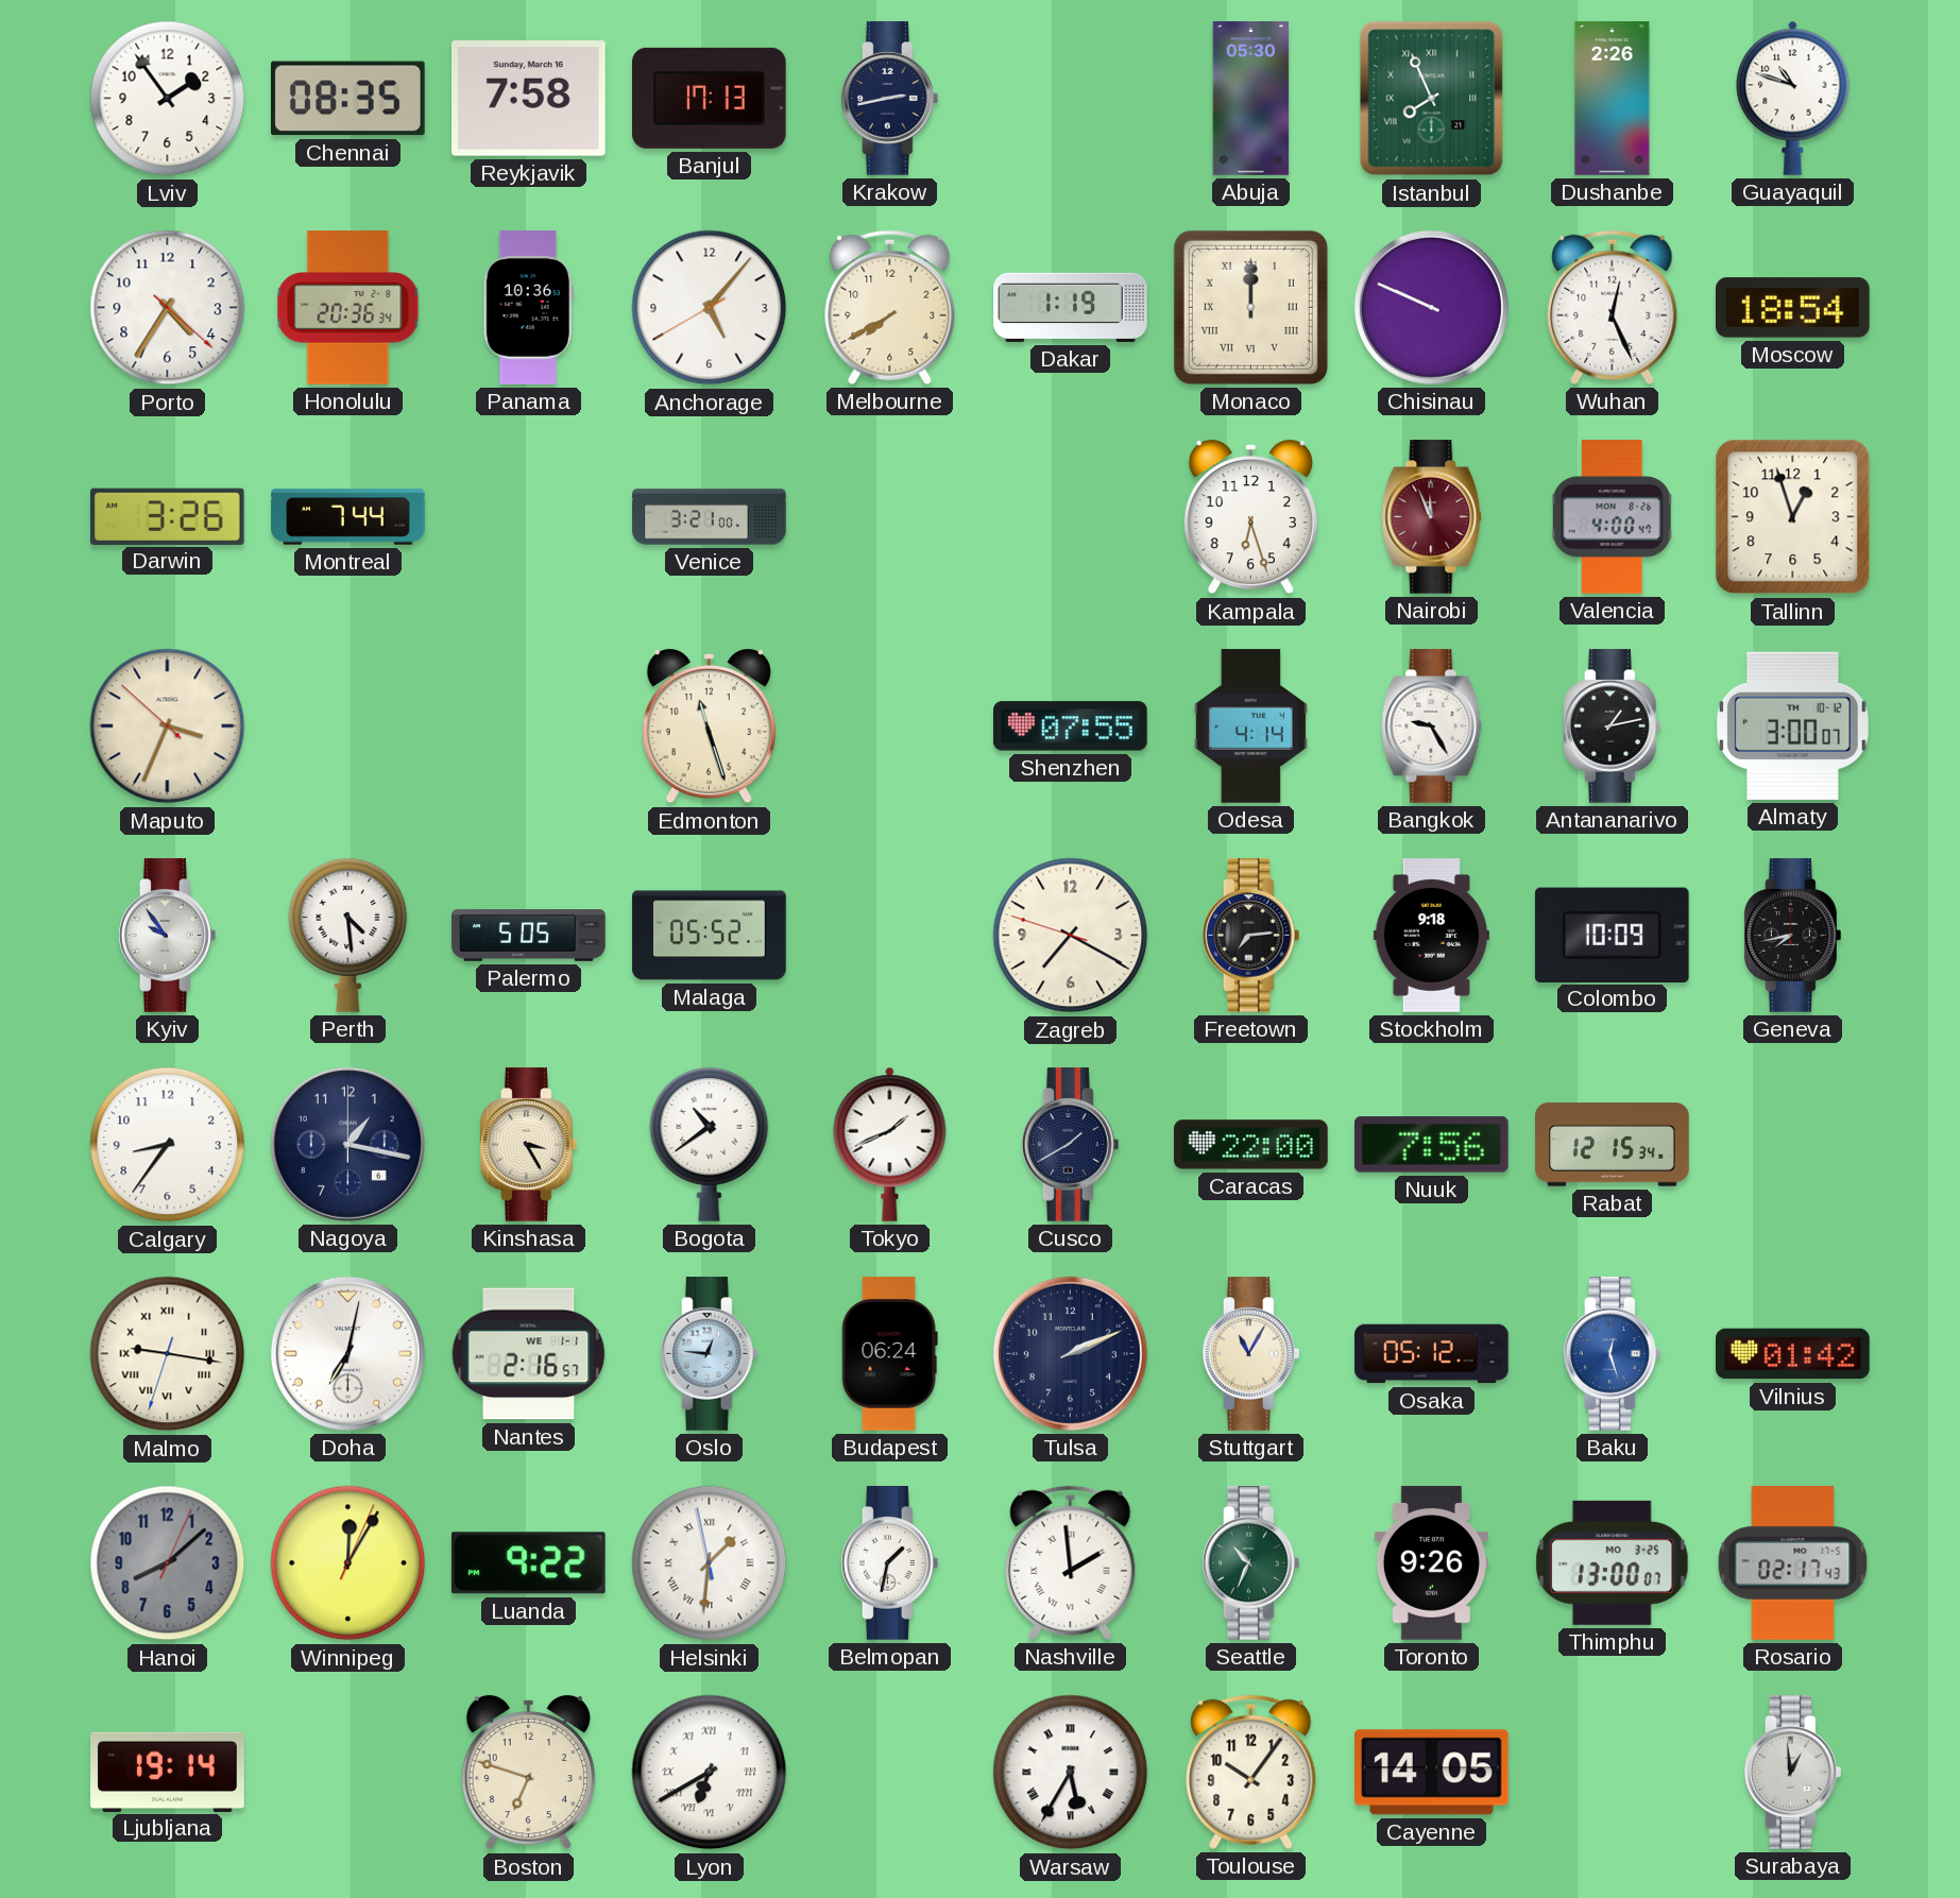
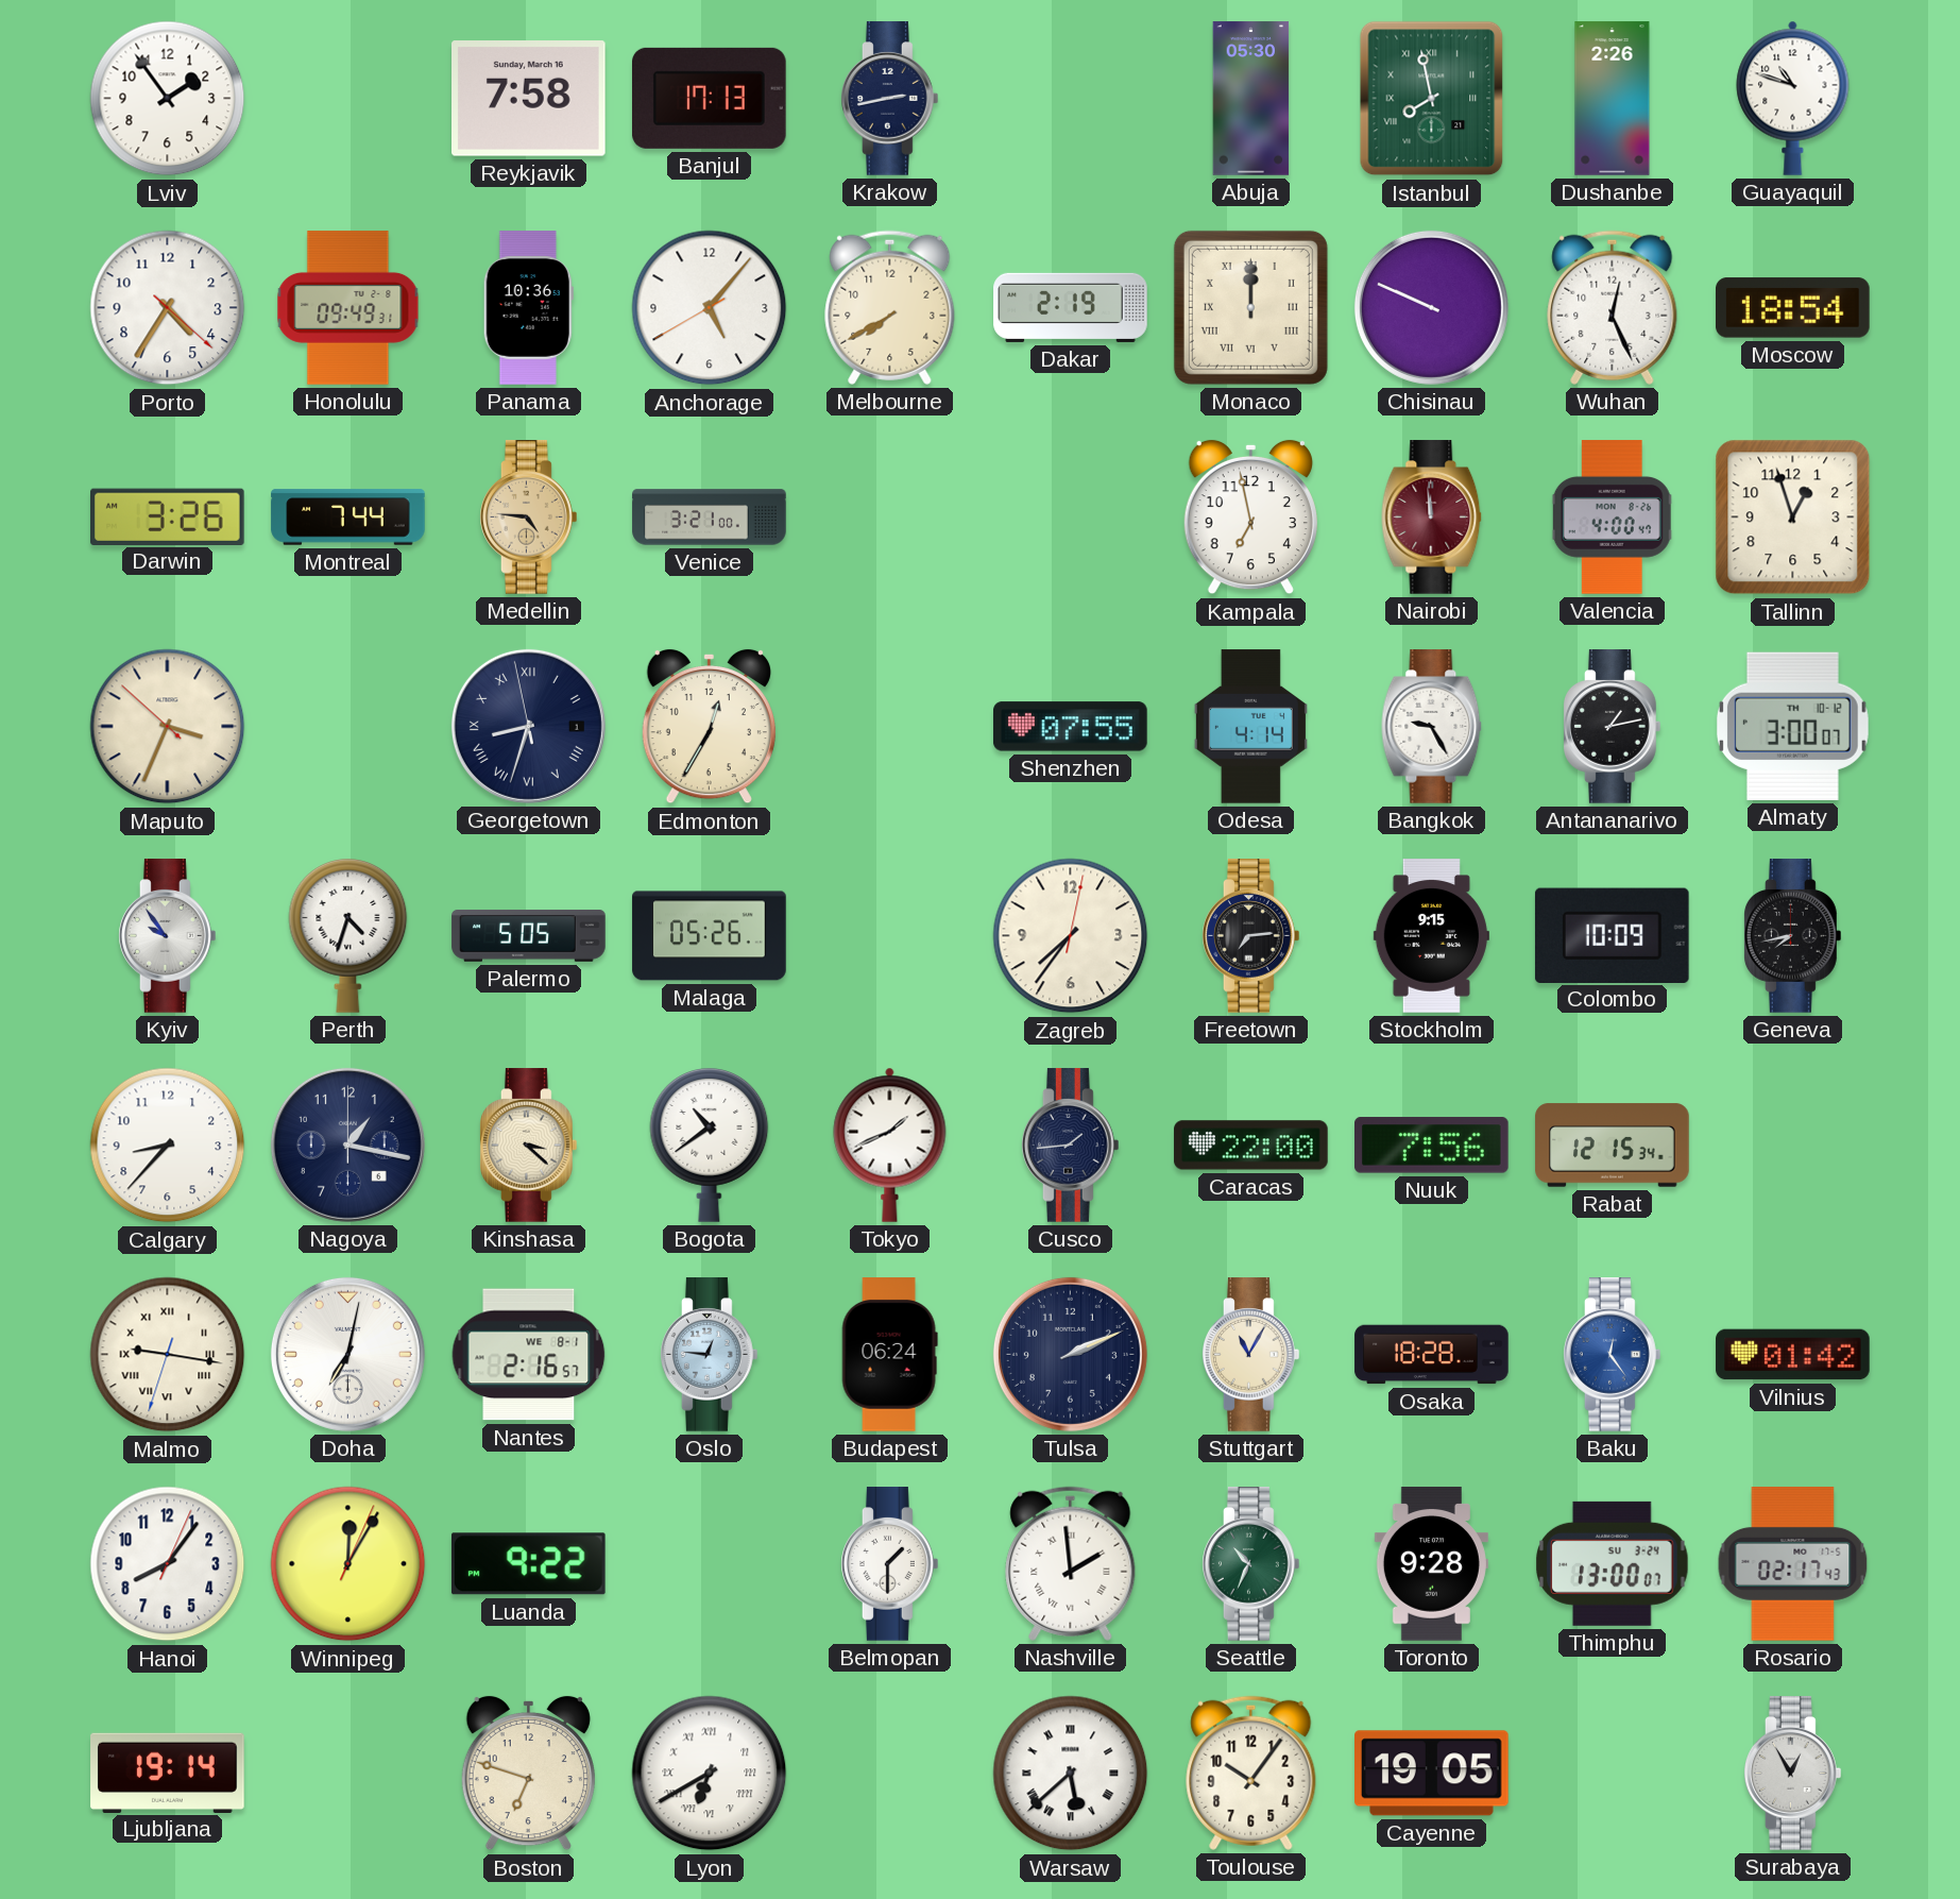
Chennai: 08:35 -> none
Istanbul: 7:56 -> 7:58
Honolulu: 20:36 -> 09:49
Dakar: 1:19 -> 2:19
Medellin: none -> 4:46
Kampala: 6:27 -> 6:58
Nairobi: 11:56 -> 11:59
Georgetown: none -> 8:32
Edmonton: 11:27 -> 12:35
Perth: 4:29 -> 4:33
Malaga: 05:52 -> 05:26
Zagreb: 7:19 -> 7:36
Stockholm: 9:18 -> 9:15
Calgary: 8:36 -> 8:37
Kinshasa: 3:25 -> 3:22
Cusco: 1:40 -> 1:44
Nantes date: WE 1-1 -> WE 8-1
Osaka: 05:12 -> 18:28
Baku: 12:27 -> 12:24
Hanoi: 8:08 -> 8:06
Hanoi dial: grey -> white
Helsinki: 1:30 -> none
Belmopan: 1:32 -> 1:30
Toronto: 9:26 -> 9:28
Thimphu date: MO 3-25 -> SU 3-24
Warsaw: 5:35 -> 5:38
Cayenne: 14:05 -> 19:05
Surabaya: 12:59 -> 12:55
